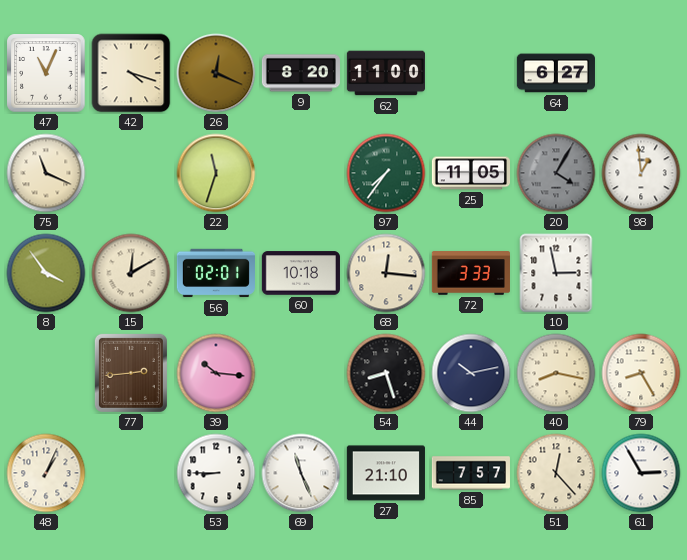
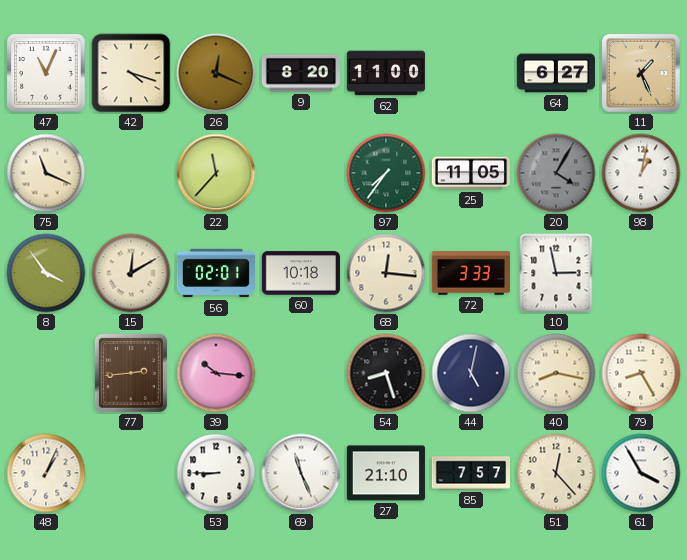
11: none -> 1:26
22: 11:33 -> 11:37
98: 12:59 -> 1:02
44: 10:13 -> 5:02
61: 2:55 -> 3:55
